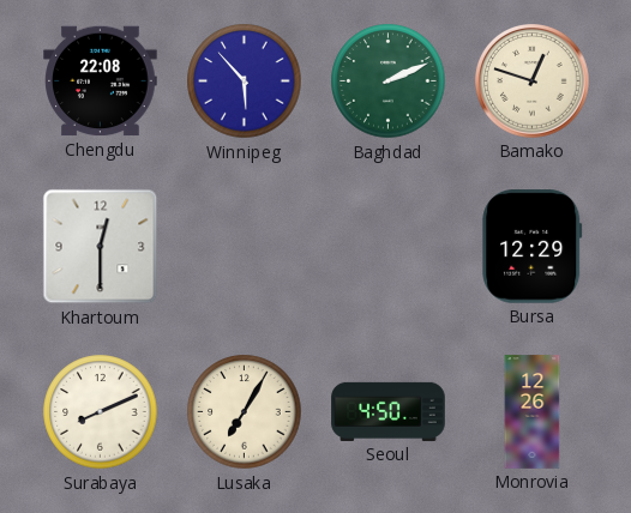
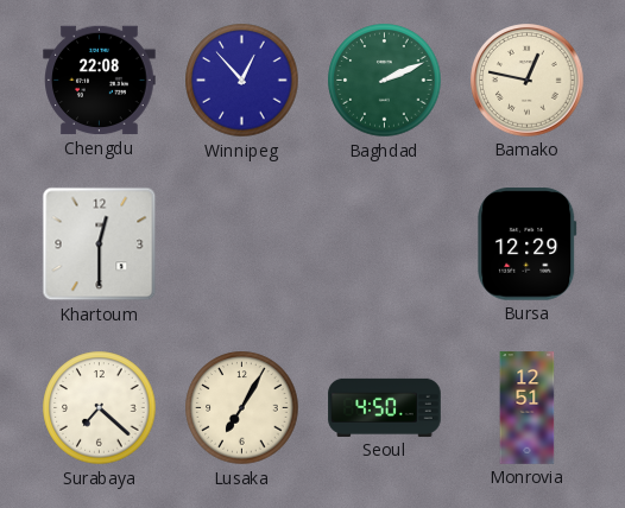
Winnipeg: 5:53 -> 12:53
Bamako: 12:48 -> 12:47
Surabaya: 8:11 -> 7:22
Monrovia: 12:26 -> 12:51
